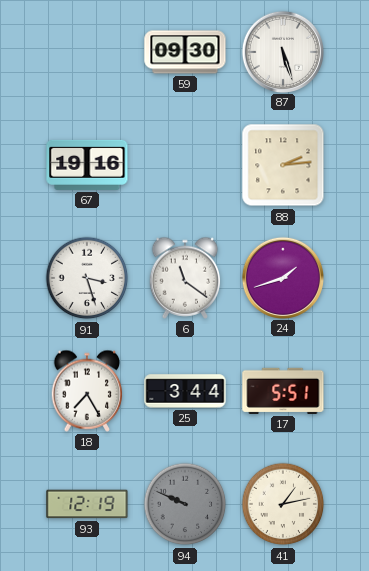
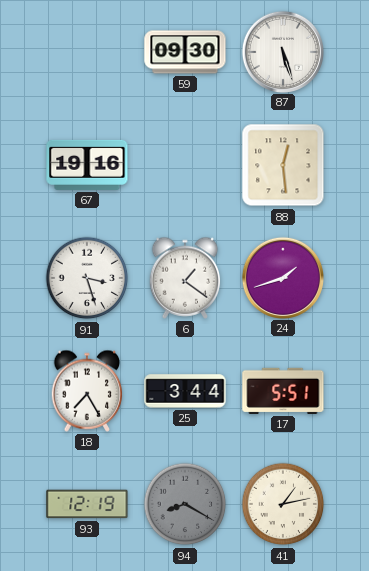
88: 2:14 -> 12:29
6: 11:21 -> 1:21
94: 9:49 -> 8:20
